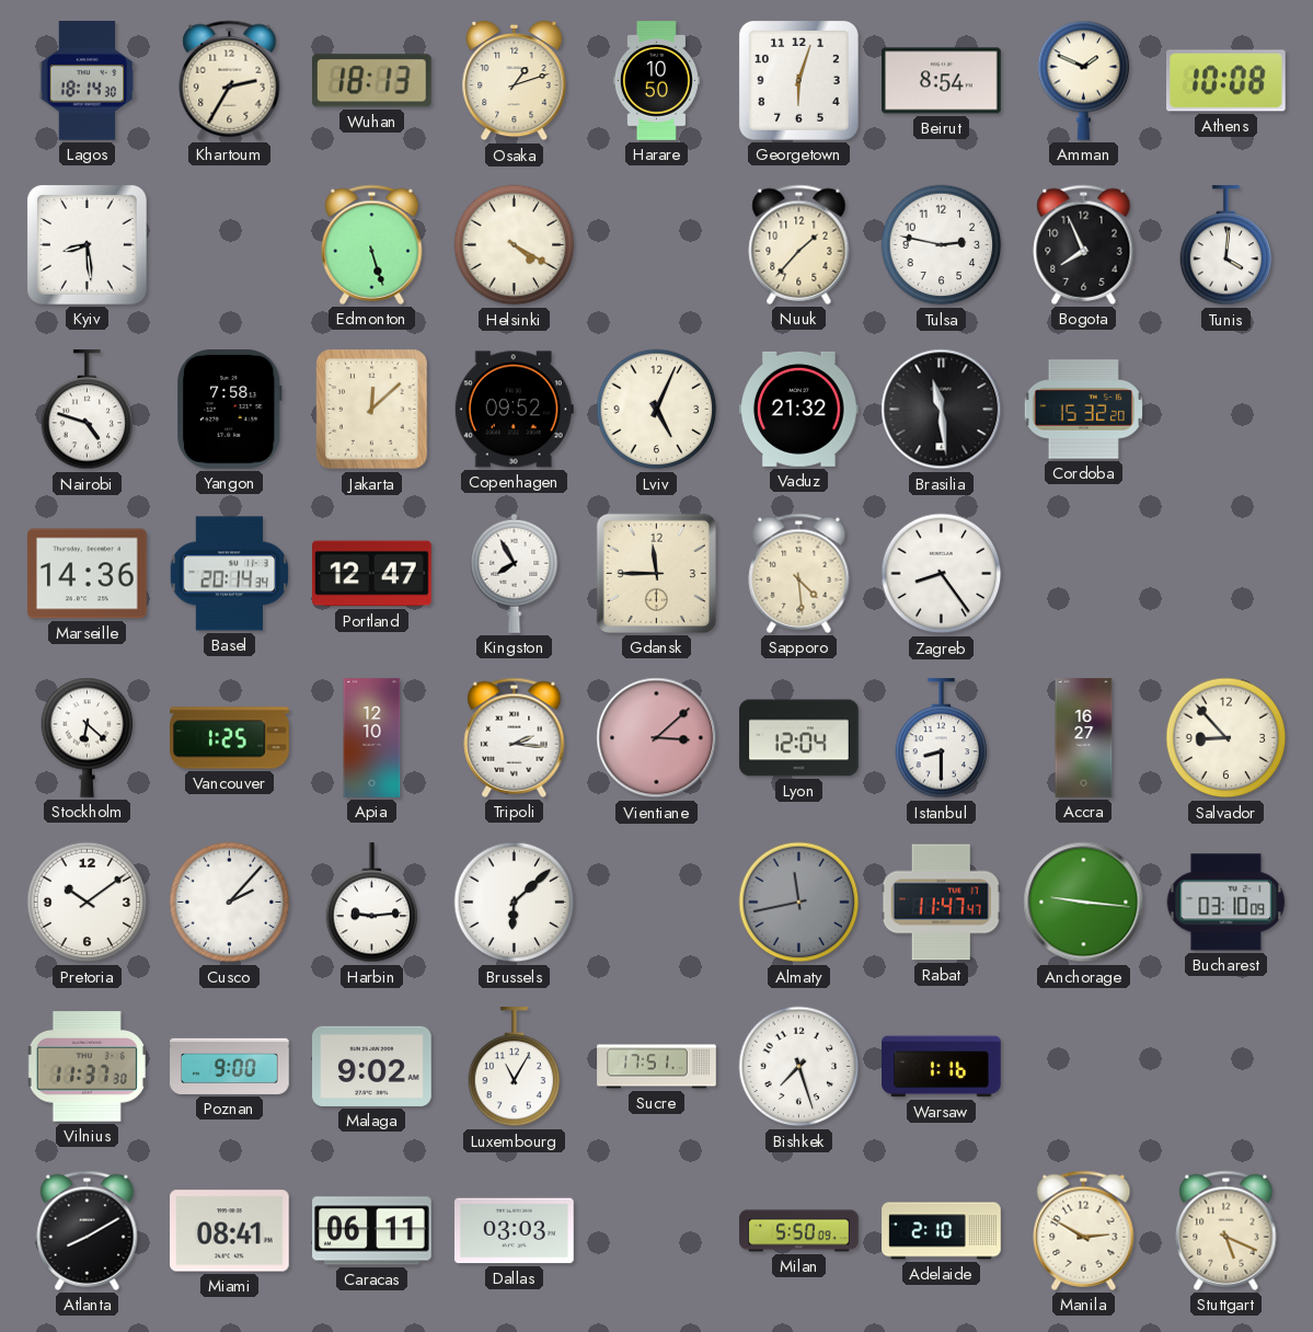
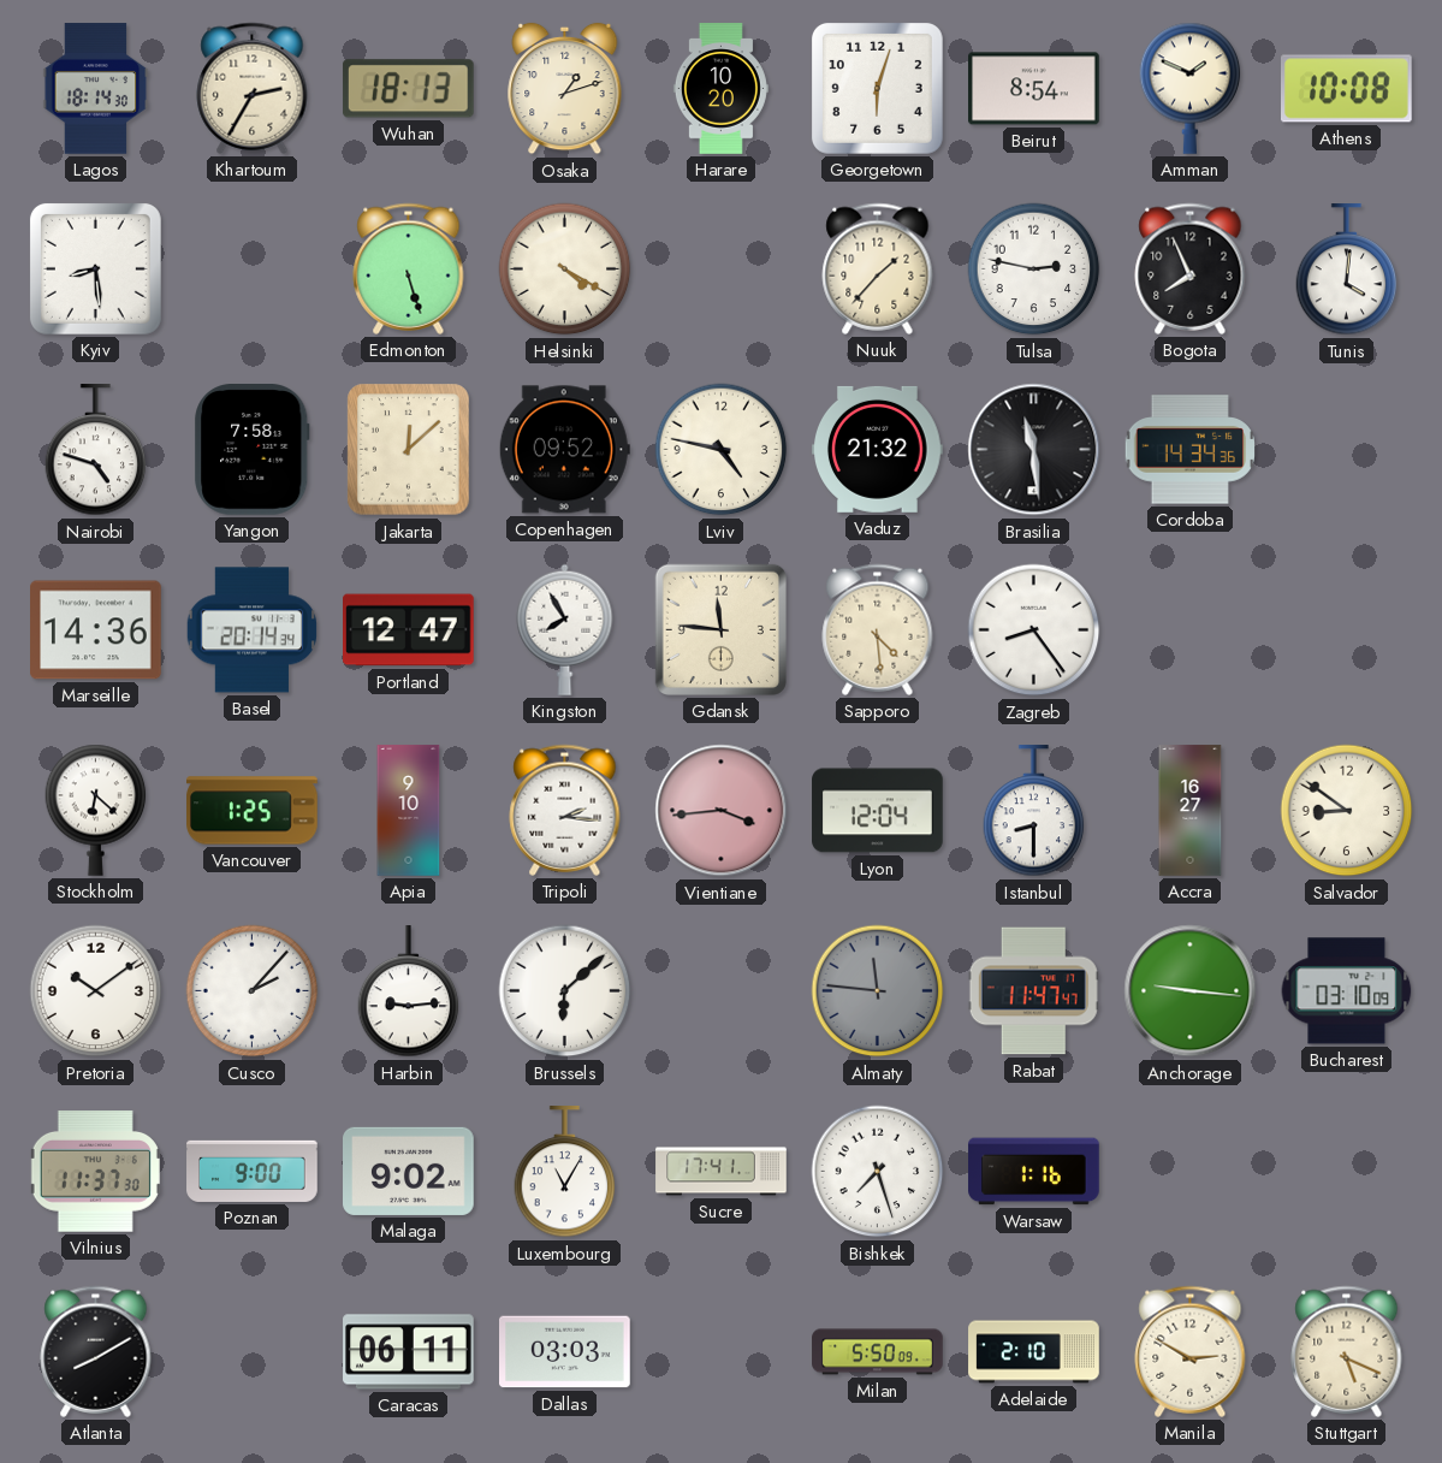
Harare: 10:50 -> 10:20
Lviv: 5:04 -> 4:47
Cordoba: 15:32 -> 14:34
Gdansk: 11:45 -> 11:46
Apia: 12:10 -> 9:10
Vientiane: 3:08 -> 3:44
Salvador: 8:53 -> 8:51
Almaty: 11:43 -> 11:46
Sucre: 17:51 -> 17:41
Miami: 08:41 -> none
